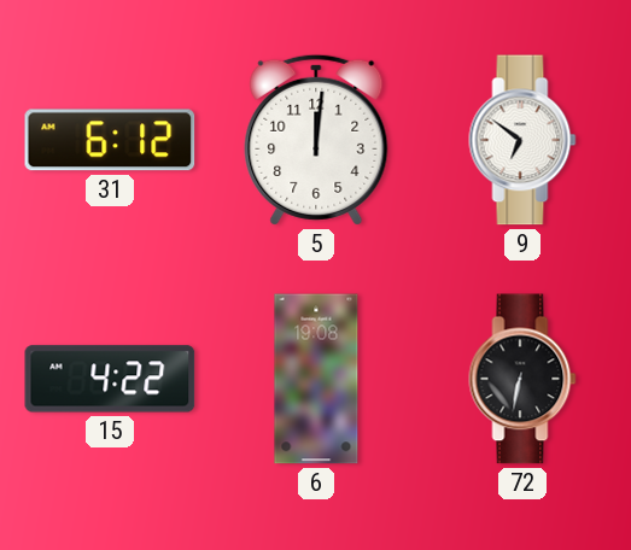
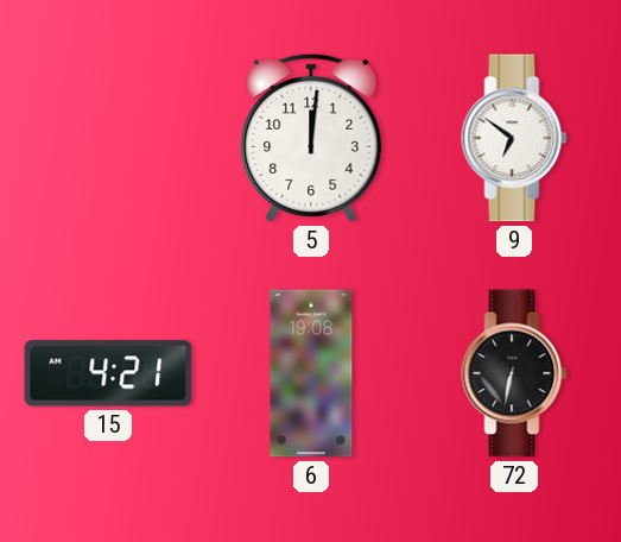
31: 6:12 -> none
15: 4:22 -> 4:21
